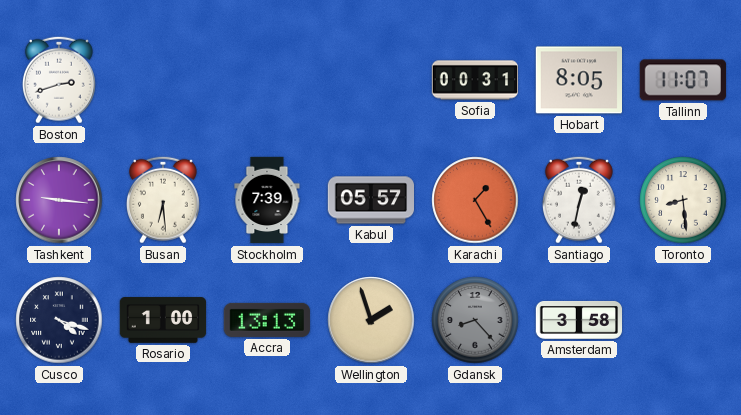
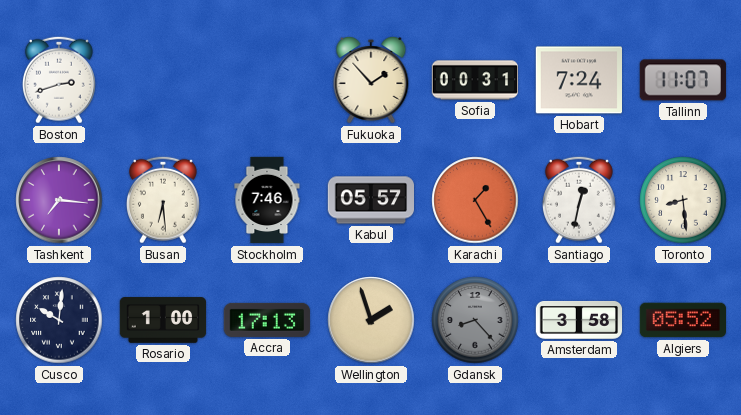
Fukuoka: none -> 1:53
Hobart: 8:05 -> 7:24
Tashkent: 9:16 -> 7:16
Stockholm: 7:39 -> 7:46
Cusco: 4:18 -> 10:01
Accra: 13:13 -> 17:13
Algiers: none -> 05:52
